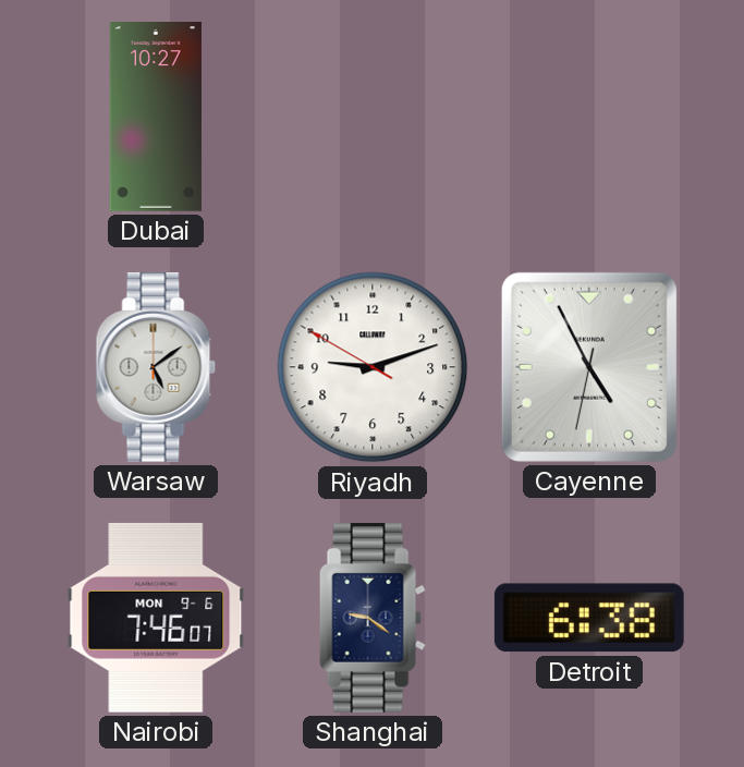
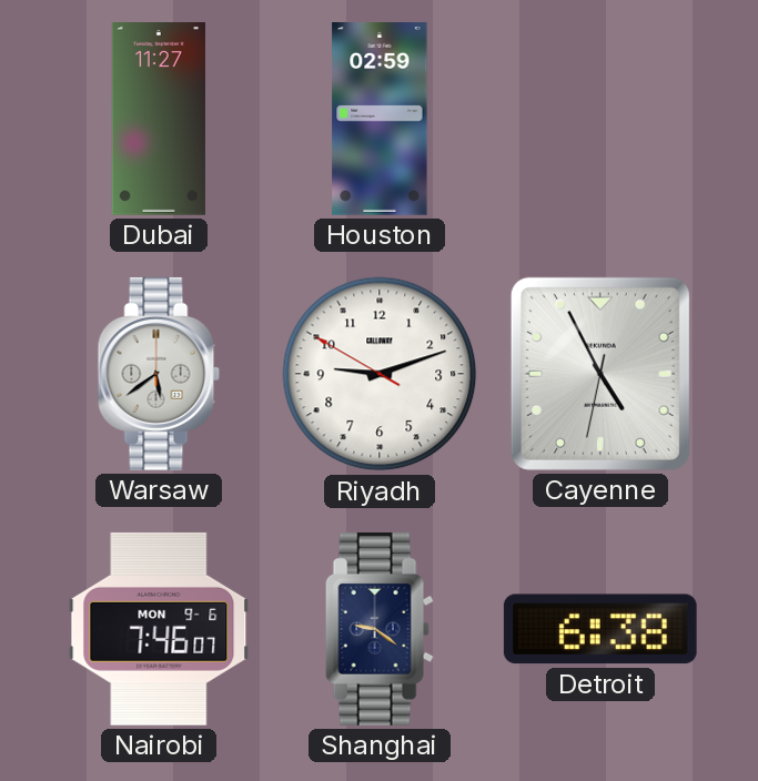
Dubai: 10:27 -> 11:27
Houston: none -> 02:59
Warsaw: 5:09 -> 5:39
